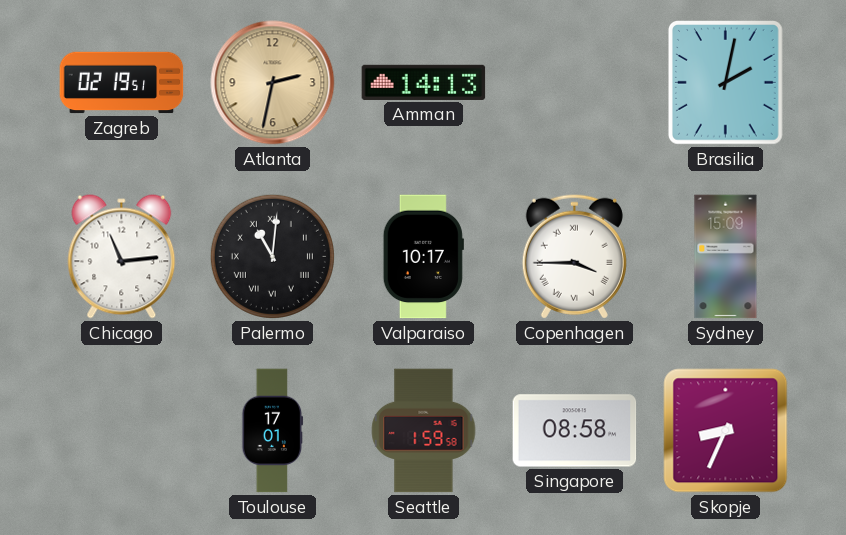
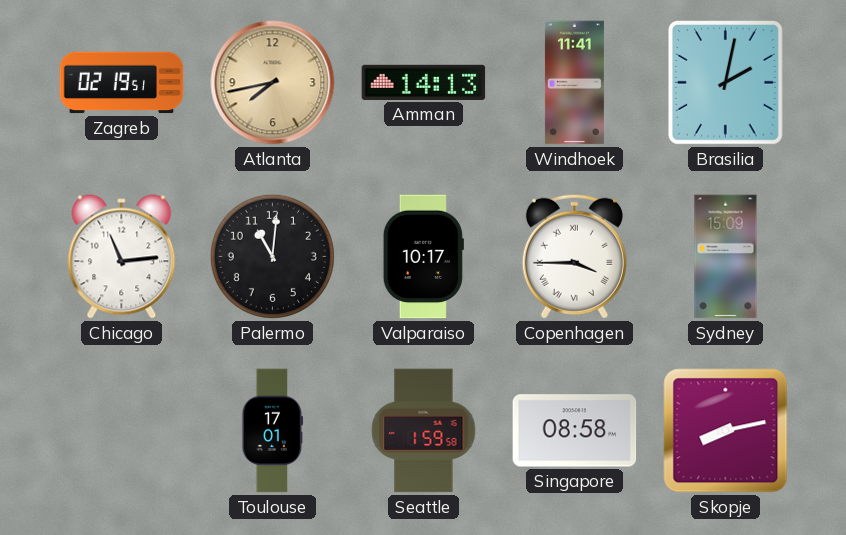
Atlanta: 2:32 -> 7:43
Windhoek: none -> 11:41
Palermo numerals: Roman -> Arabic
Skopje: 8:34 -> 8:13
